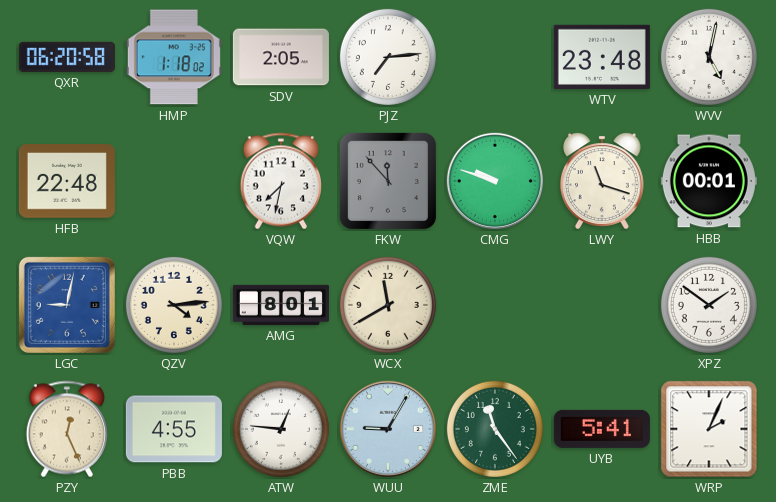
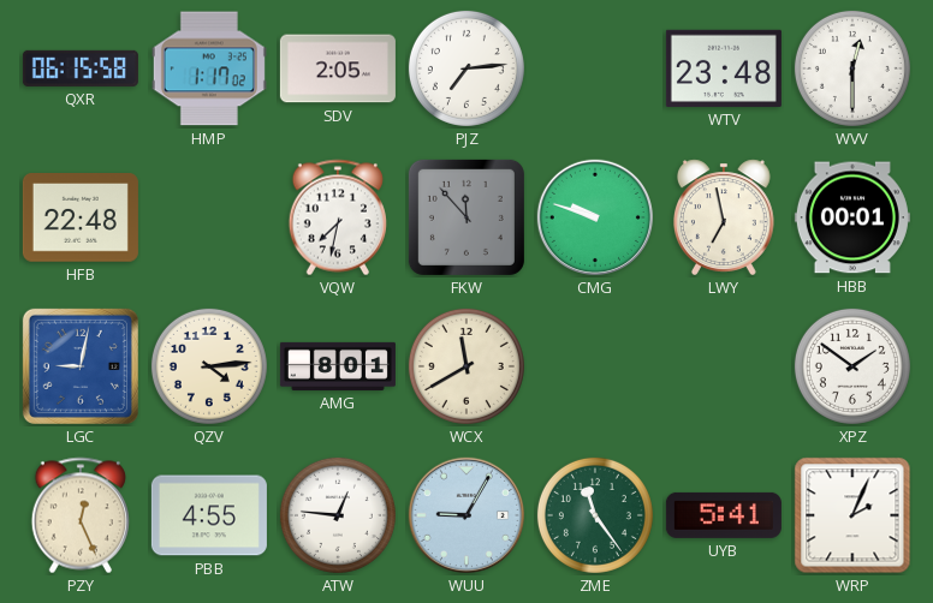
QXR: 06:20 -> 06:15
HMP: 1:18 -> 1:17
WVV: 5:02 -> 12:30
LWY: 11:18 -> 6:58
